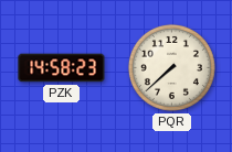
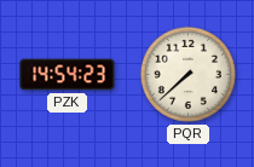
PZK: 14:58 -> 14:54
